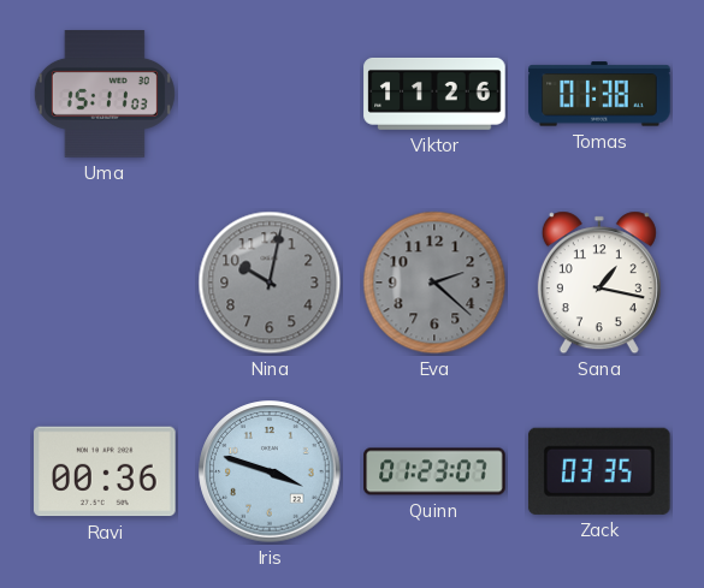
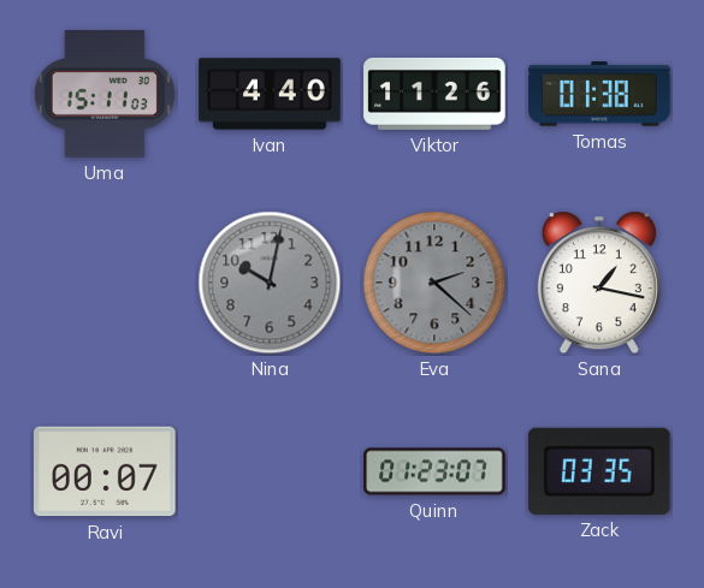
Ivan: none -> 4:40
Ravi: 00:36 -> 00:07
Iris: 3:48 -> none
